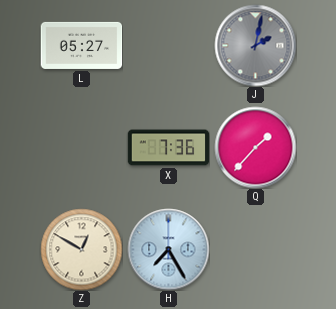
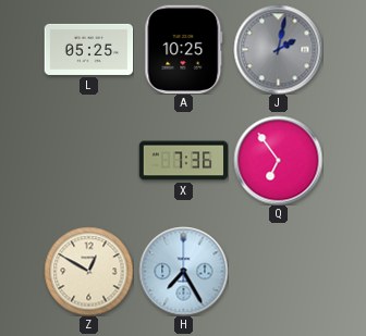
L: 05:27 -> 05:25
A: none -> 10:25
Q: 1:37 -> 6:54
